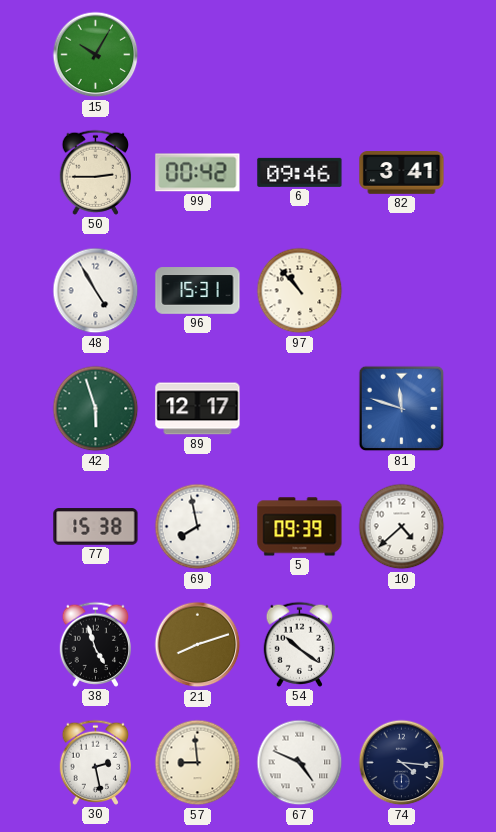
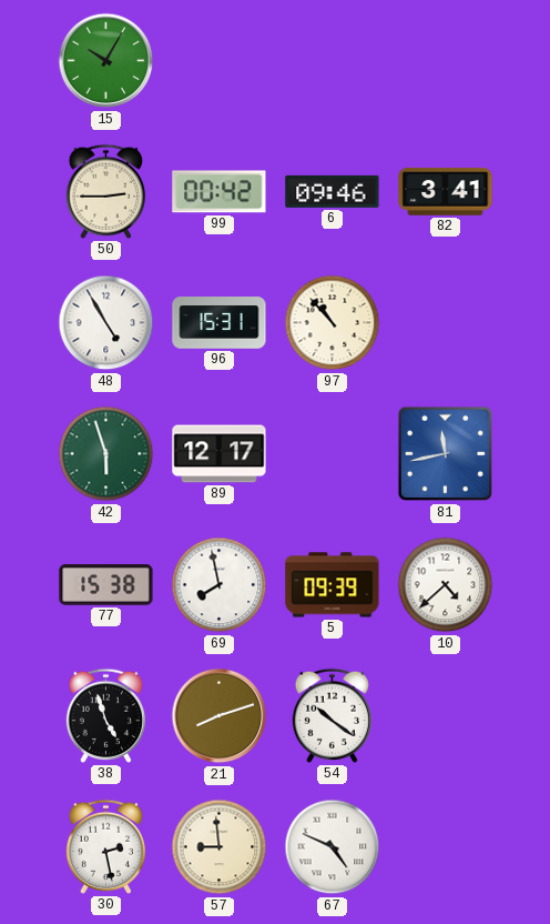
81: 11:48 -> 11:43
74: 4:16 -> none
